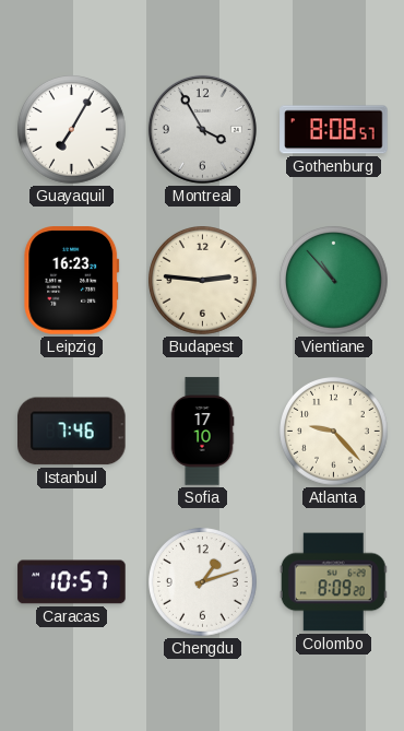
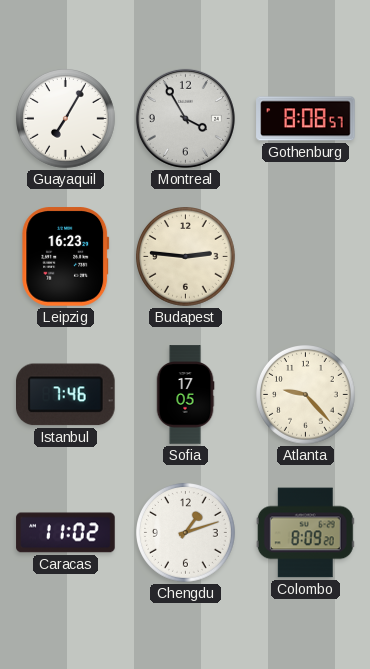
Vientiane: 10:53 -> none
Sofia: 17:10 -> 17:05
Caracas: 10:57 -> 11:02
